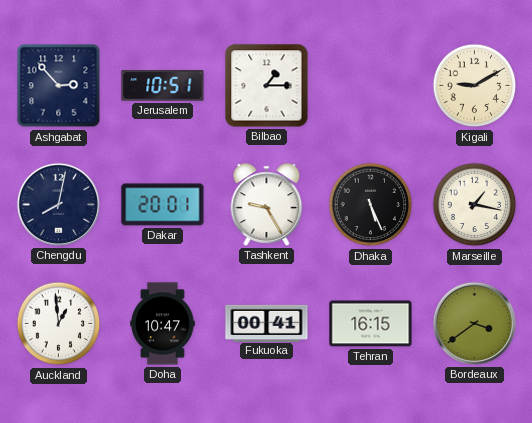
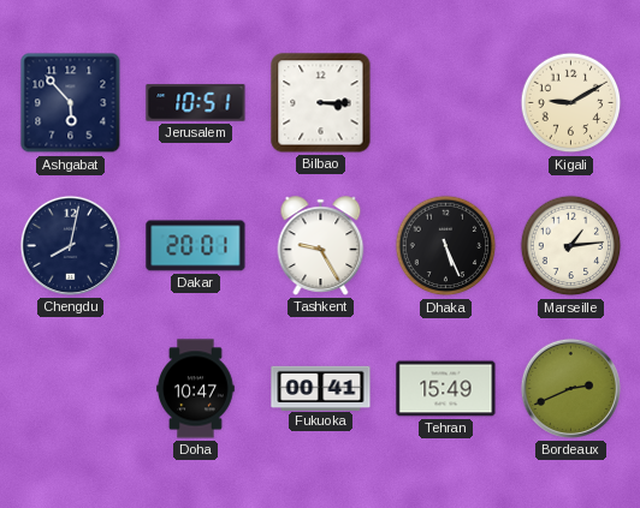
Ashgabat: 2:53 -> 5:53
Bilbao: 1:15 -> 3:15
Marseille: 1:17 -> 1:14
Auckland: 12:59 -> none
Tehran: 16:15 -> 15:49
Bordeaux: 3:39 -> 2:41
